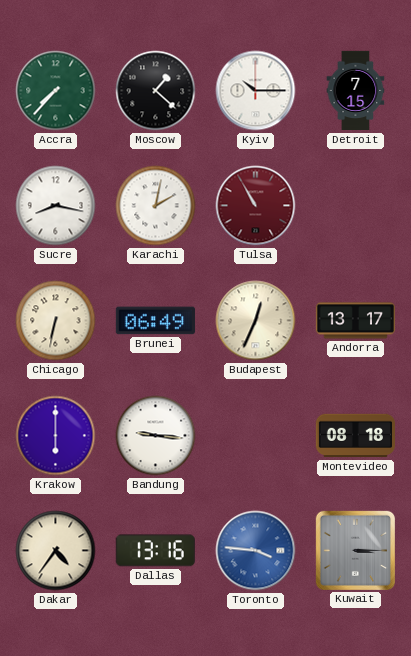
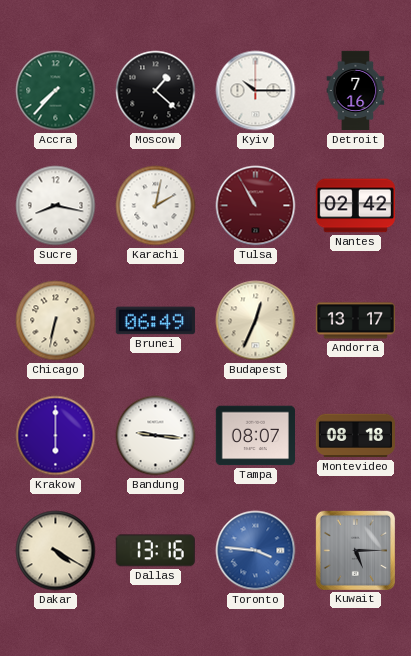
Detroit: 7:15 -> 7:16
Nantes: none -> 02:42
Tampa: none -> 08:07
Dakar: 4:36 -> 4:20
Kuwait: 3:15 -> 5:15
